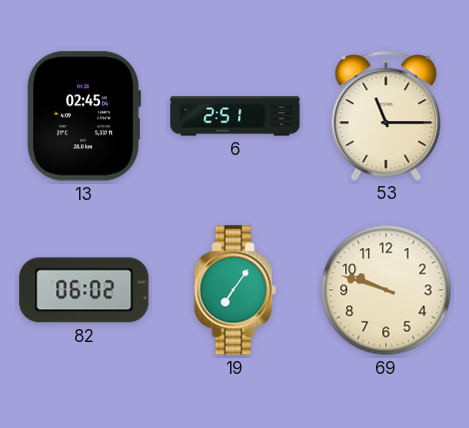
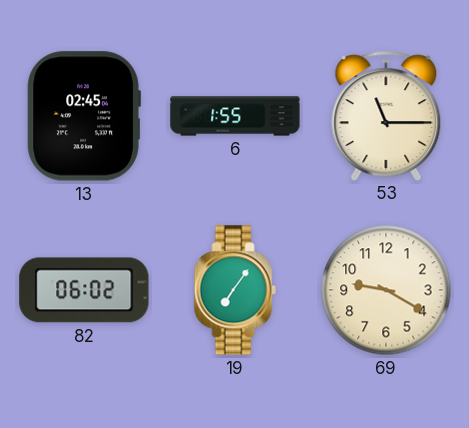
6: 2:51 -> 1:55
69: 9:48 -> 9:20
